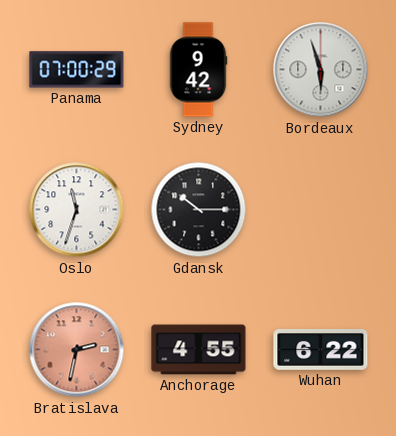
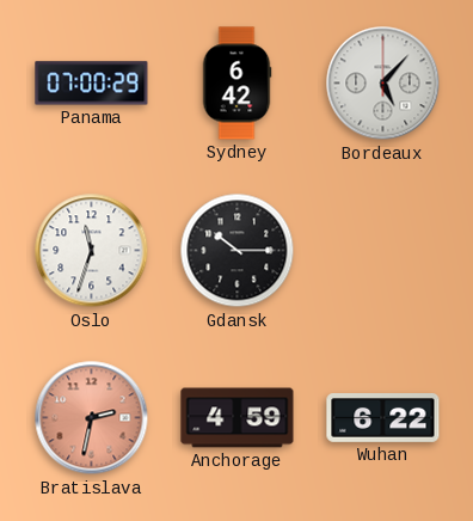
Sydney: 9:42 -> 6:42
Bordeaux: 5:57 -> 5:07
Anchorage: 4:55 -> 4:59
